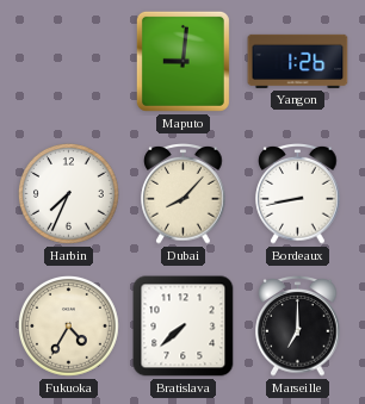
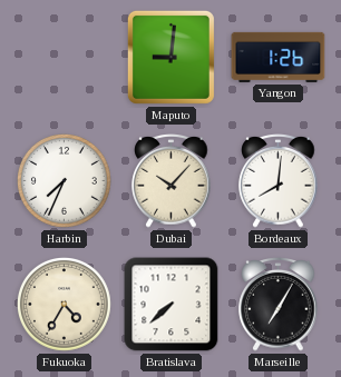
Dubai: 8:07 -> 10:07
Bordeaux: 8:43 -> 8:01
Marseille: 7:00 -> 7:05
